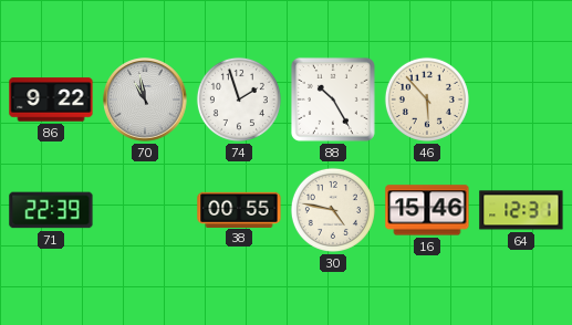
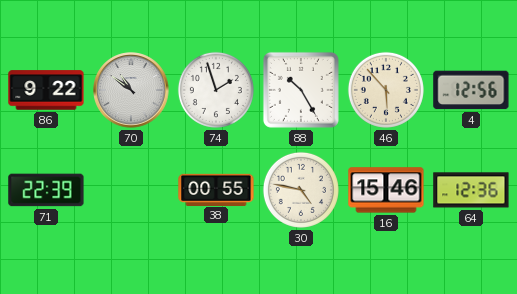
70: 10:58 -> 10:51
4: none -> 12:56
64: 12:31 -> 12:36
